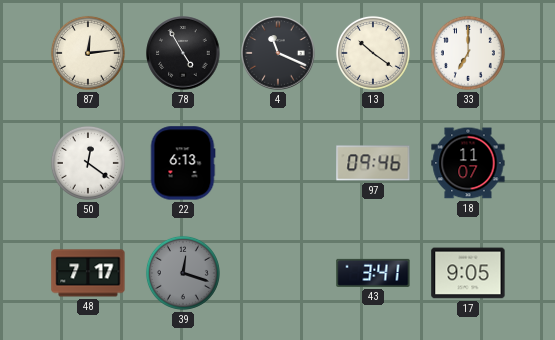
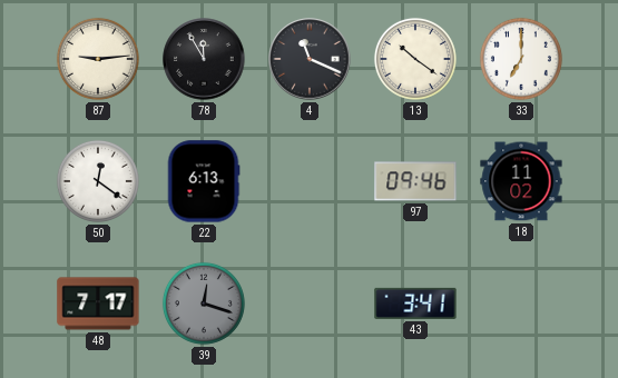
87: 12:14 -> 9:14
78: 4:55 -> 11:55
18: 11:07 -> 11:02
17: 9:05 -> none
